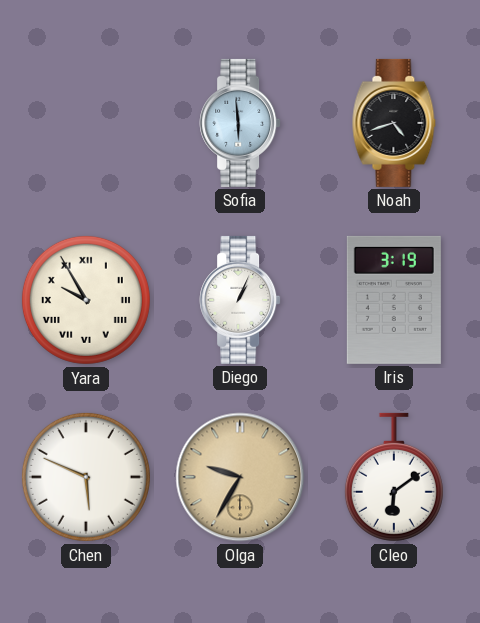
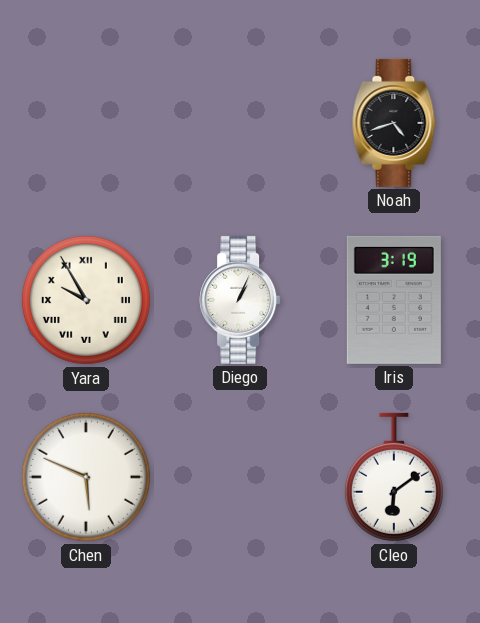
Sofia: 5:59 -> none
Olga: 9:35 -> none
